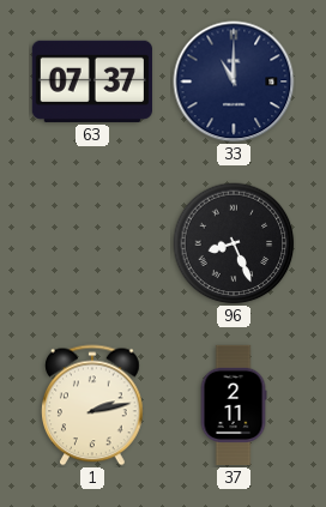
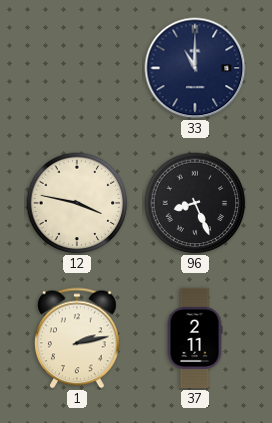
63: 07:37 -> none
12: none -> 3:47
